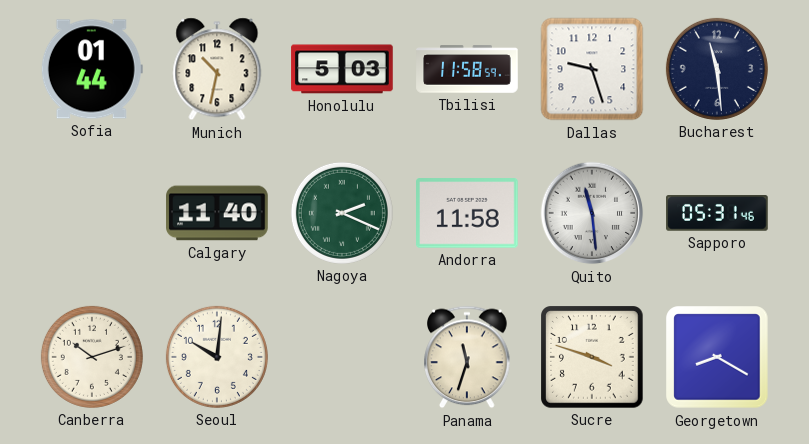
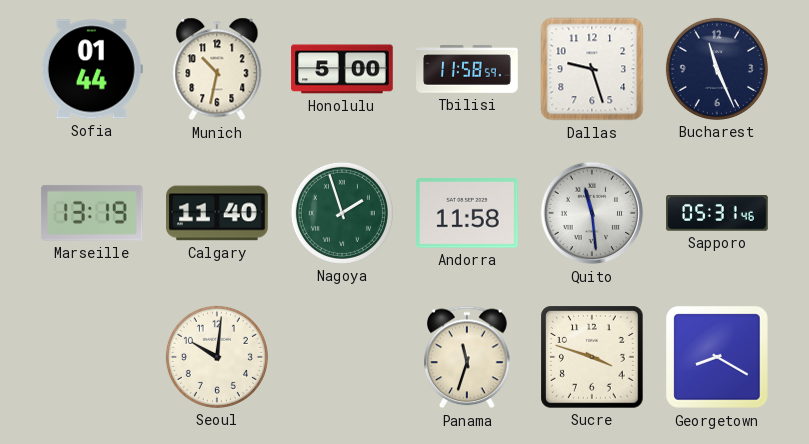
Honolulu: 5:03 -> 5:00
Bucharest: 11:29 -> 11:26
Marseille: none -> 13:19
Nagoya: 2:19 -> 1:57
Canberra: 10:12 -> none
